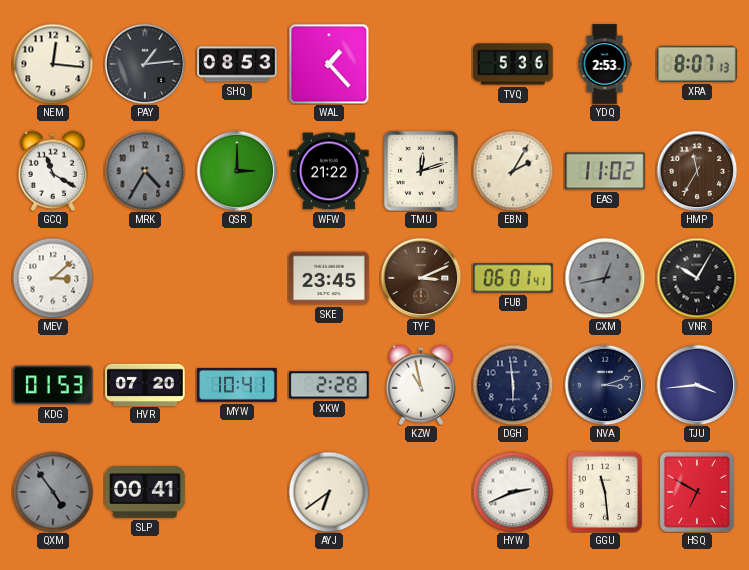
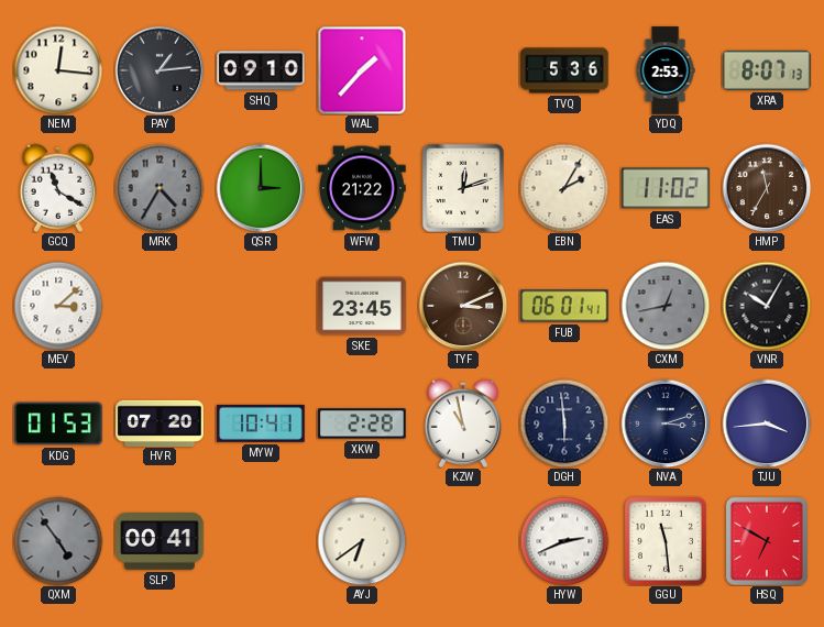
SHQ: 08:53 -> 09:10
WAL: 1:23 -> 1:37
